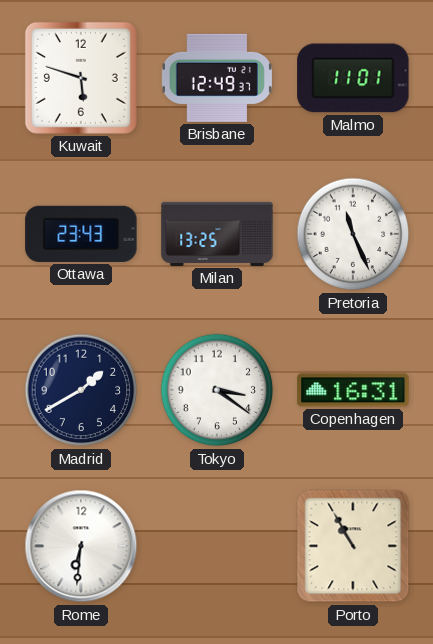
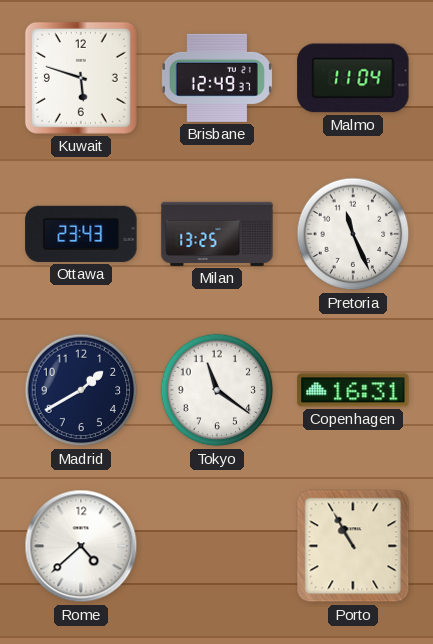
Malmo: 11:01 -> 11:04
Tokyo: 3:21 -> 11:21
Rome: 6:31 -> 4:38
